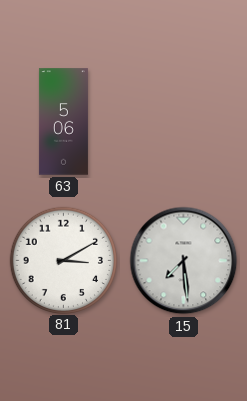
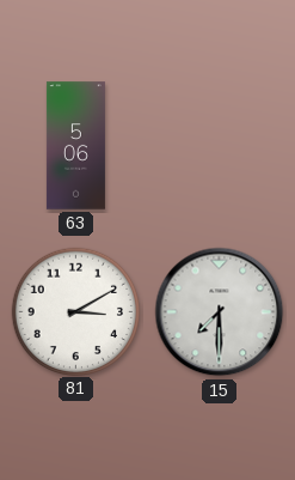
15: 7:29 -> 7:30
